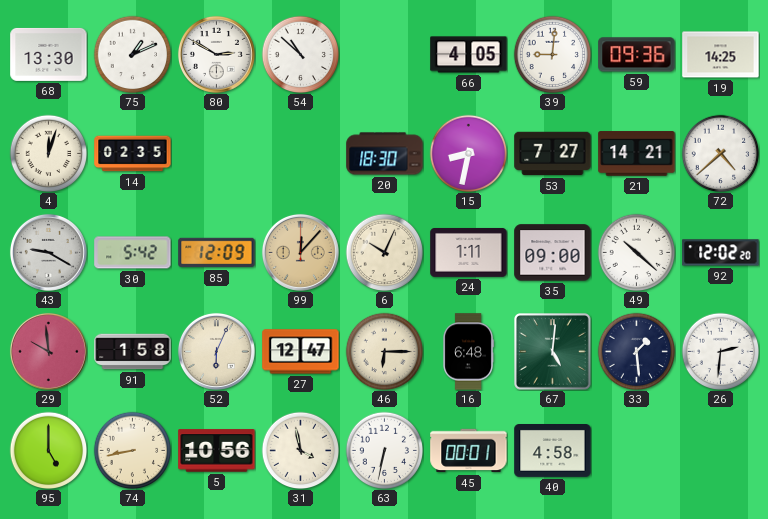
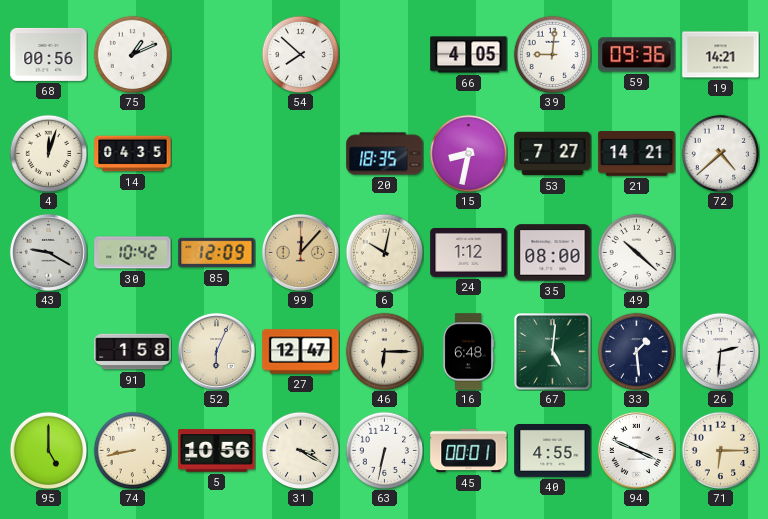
68: 13:30 -> 00:56
80: 2:50 -> none
54: 10:52 -> 7:52
19: 14:25 -> 14:21
14: 02:35 -> 04:35
20: 18:30 -> 18:35
30: 5:42 -> 10:42
6: 10:04 -> 10:02
24: 1:11 -> 1:12
35: 09:00 -> 08:00
92: 12:02 -> none
29: 9:59 -> none
31: 3:58 -> 3:20
40: 4:58 -> 4:55
94: none -> 3:49
71: none -> 6:15
